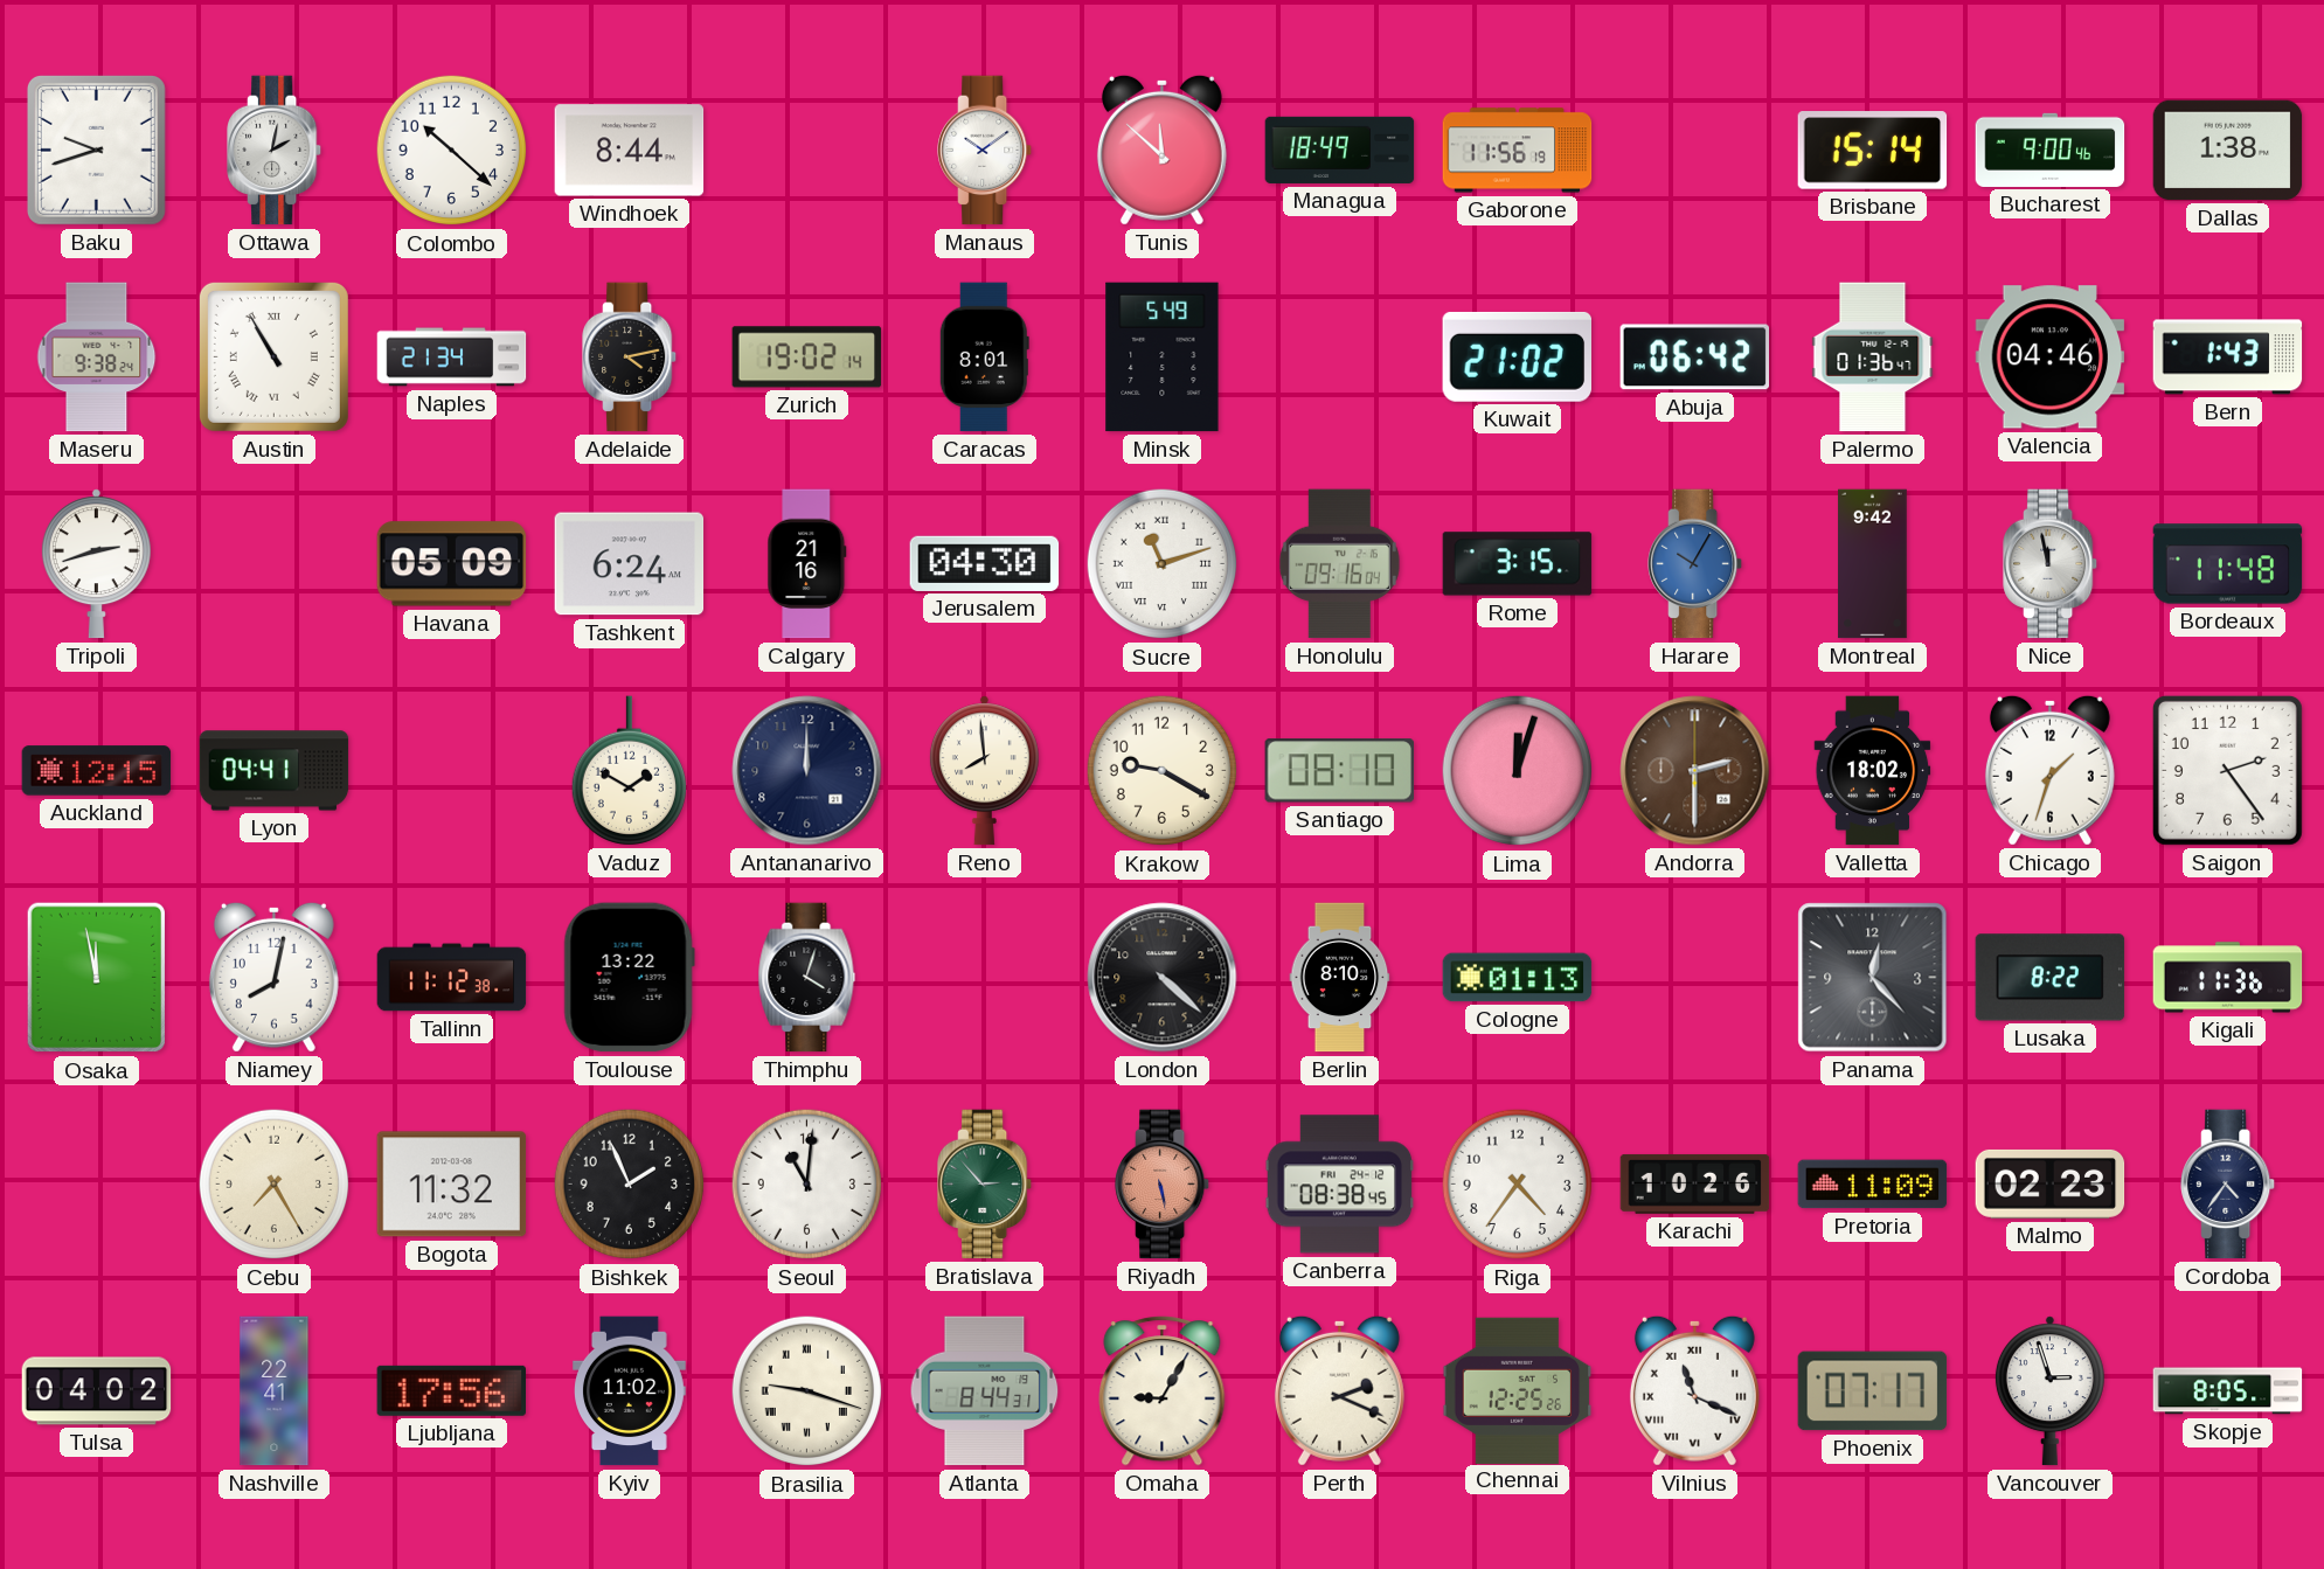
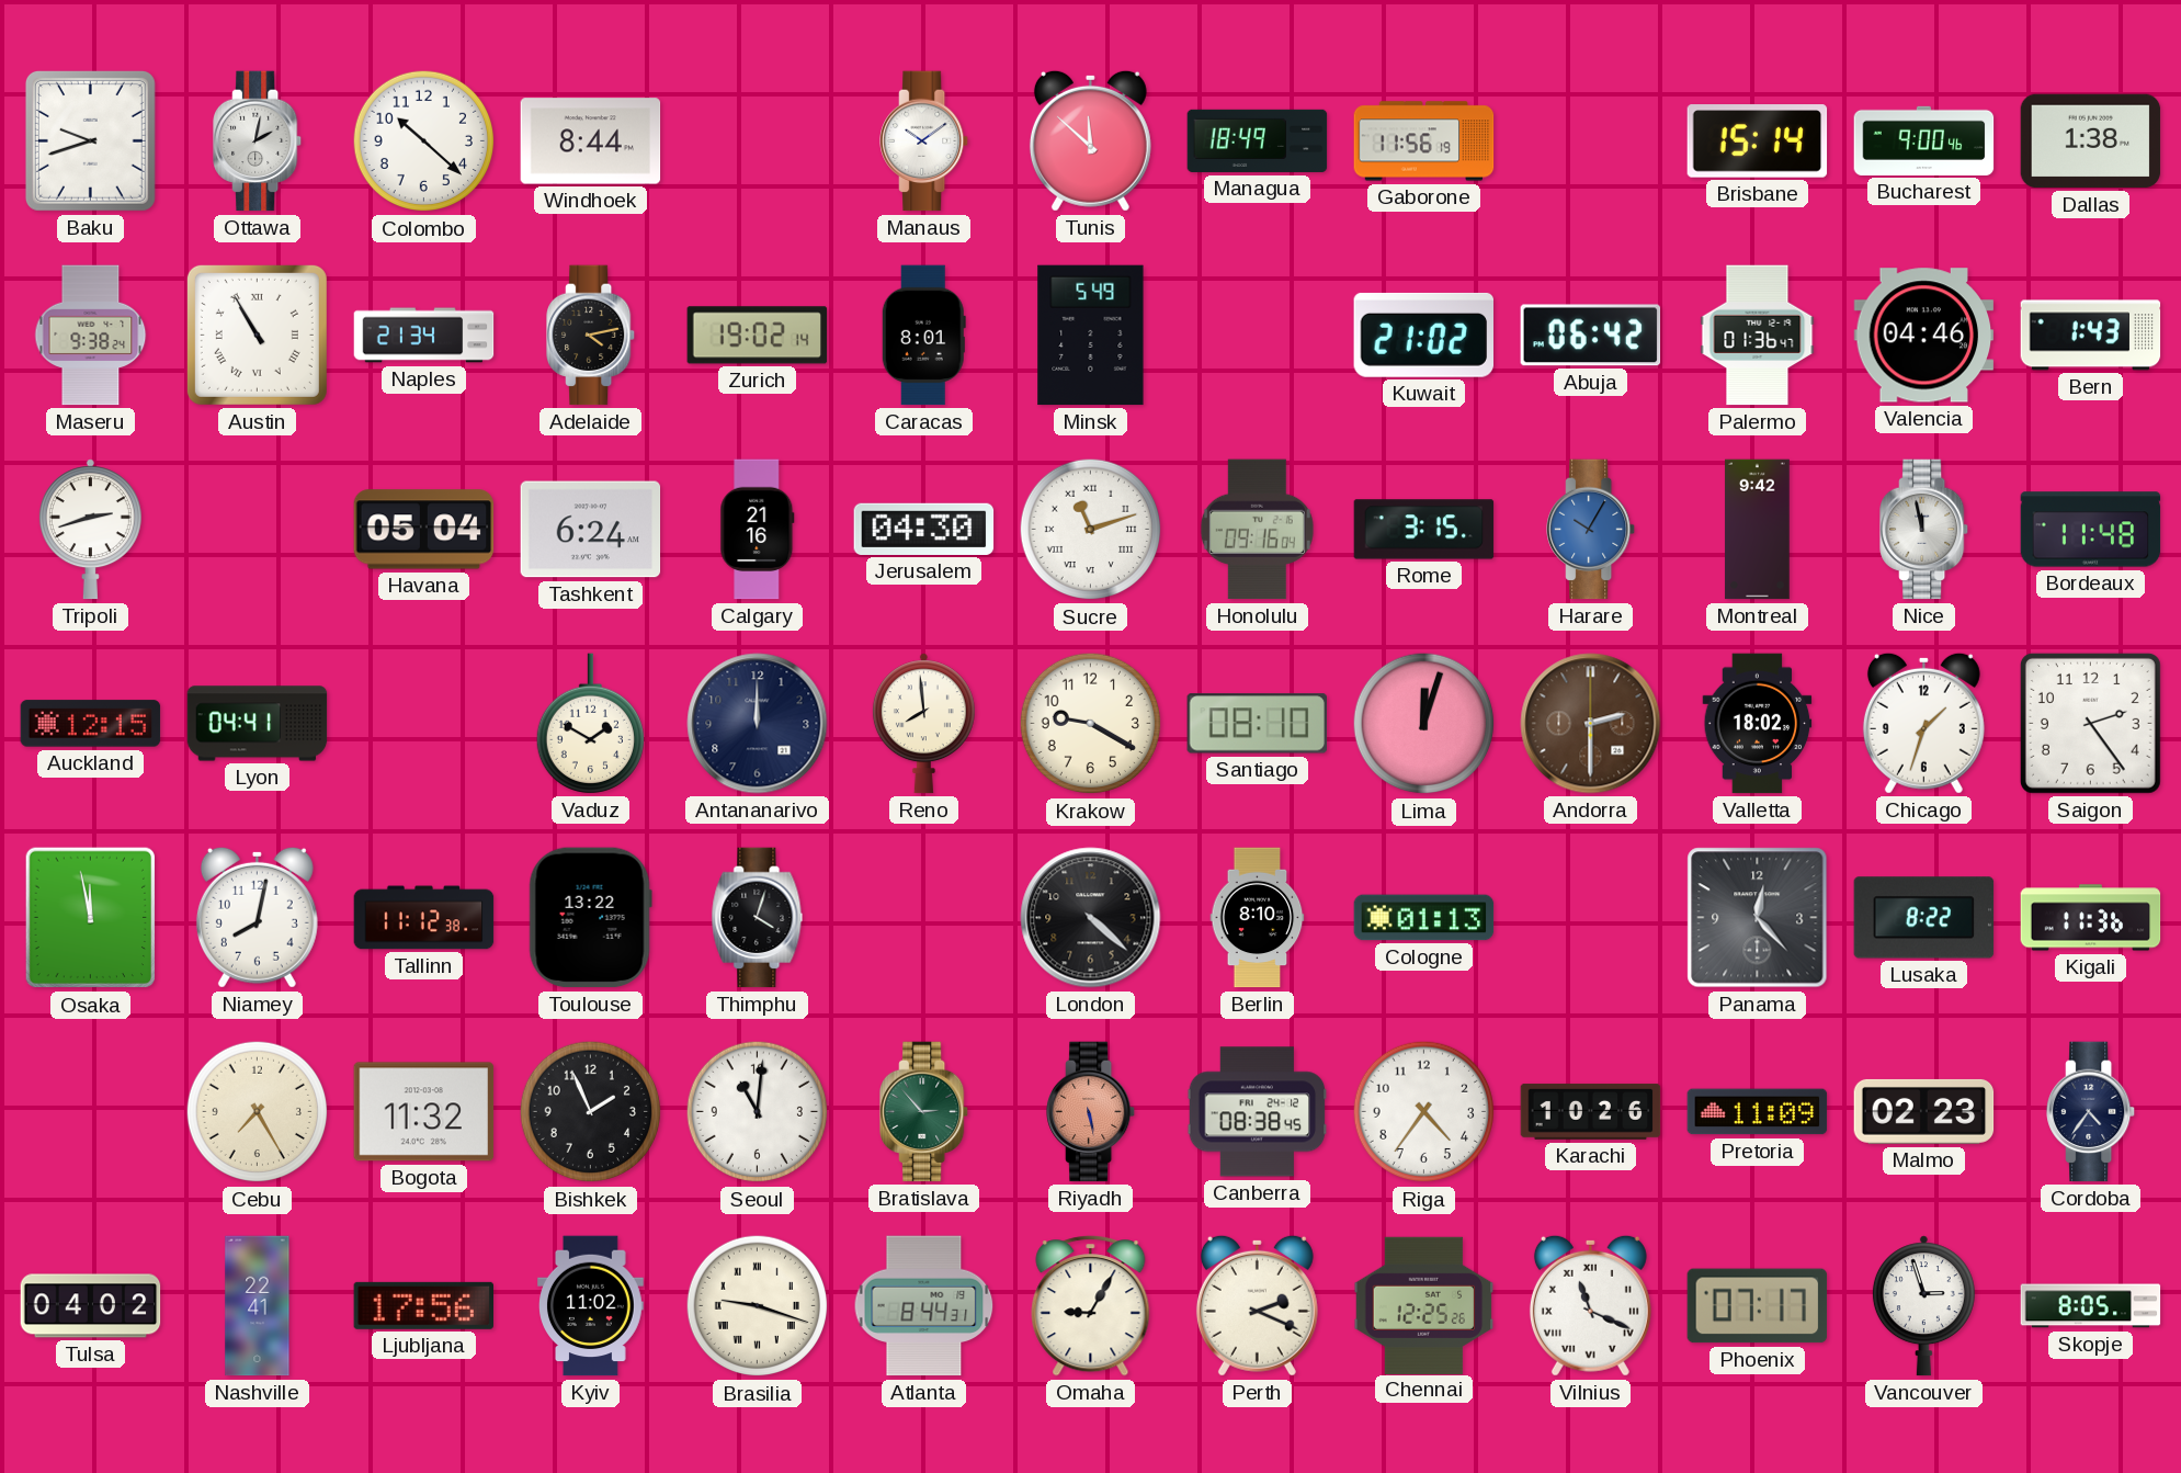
Havana: 05:09 -> 05:04
